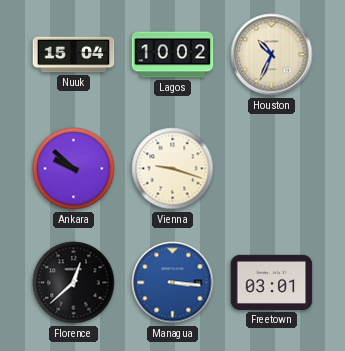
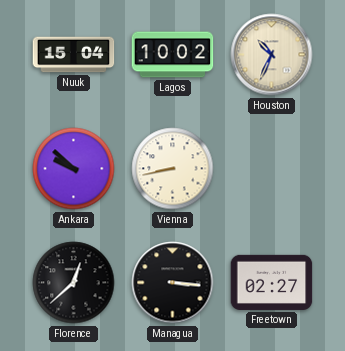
Vienna: 9:18 -> 8:43
Managua dial: blue -> black
Freetown: 03:01 -> 02:27
